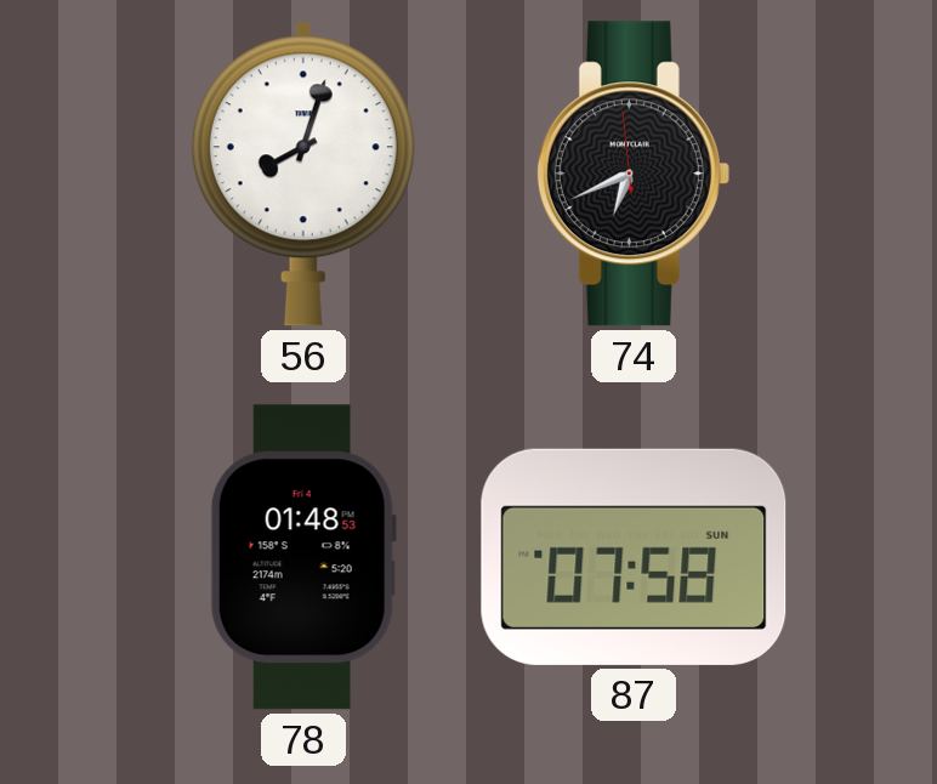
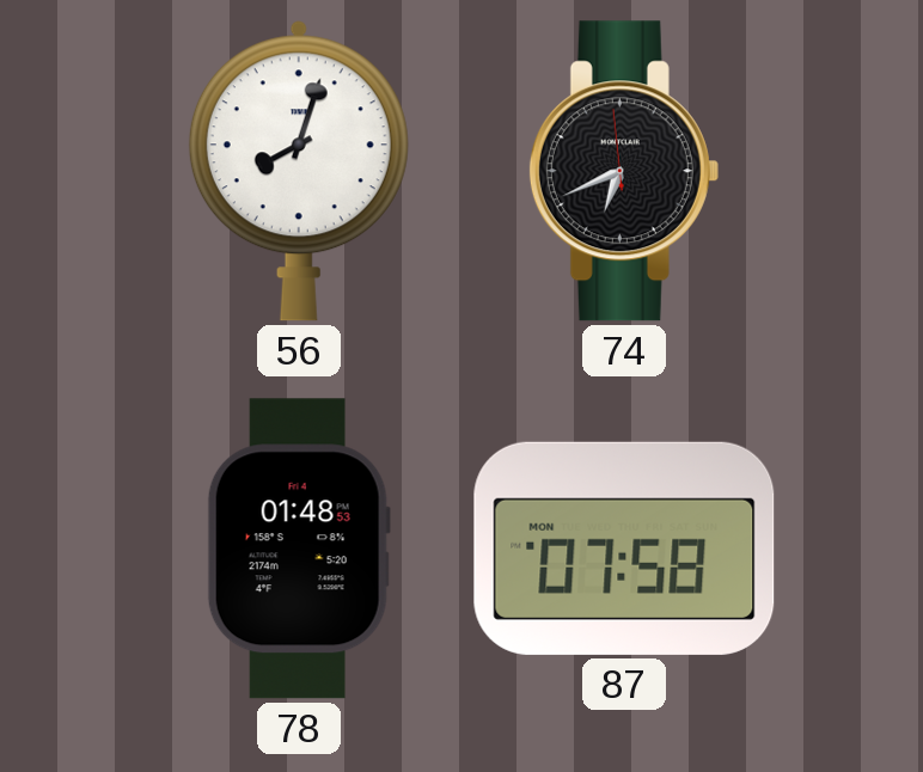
87 date: SUN -> MON
